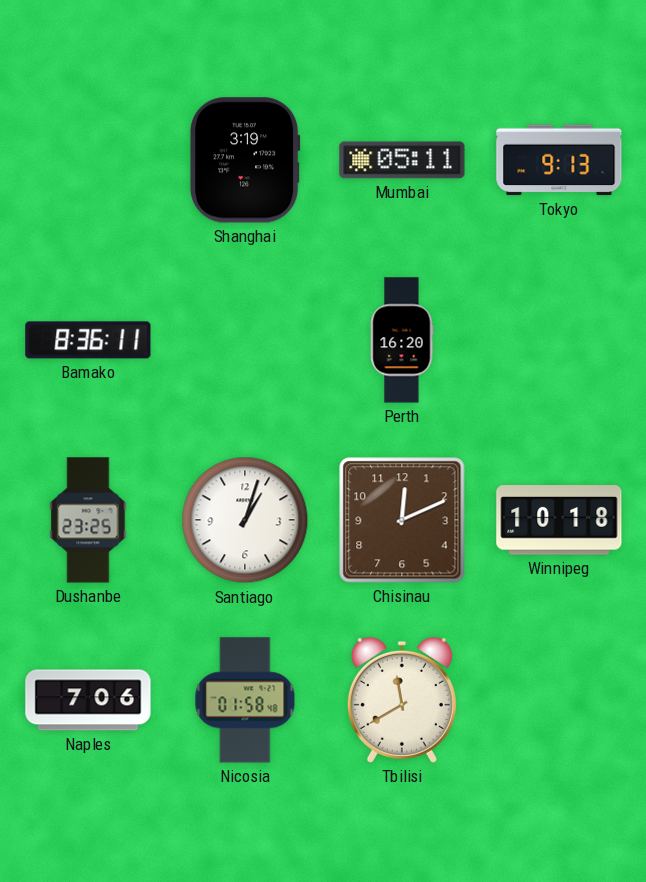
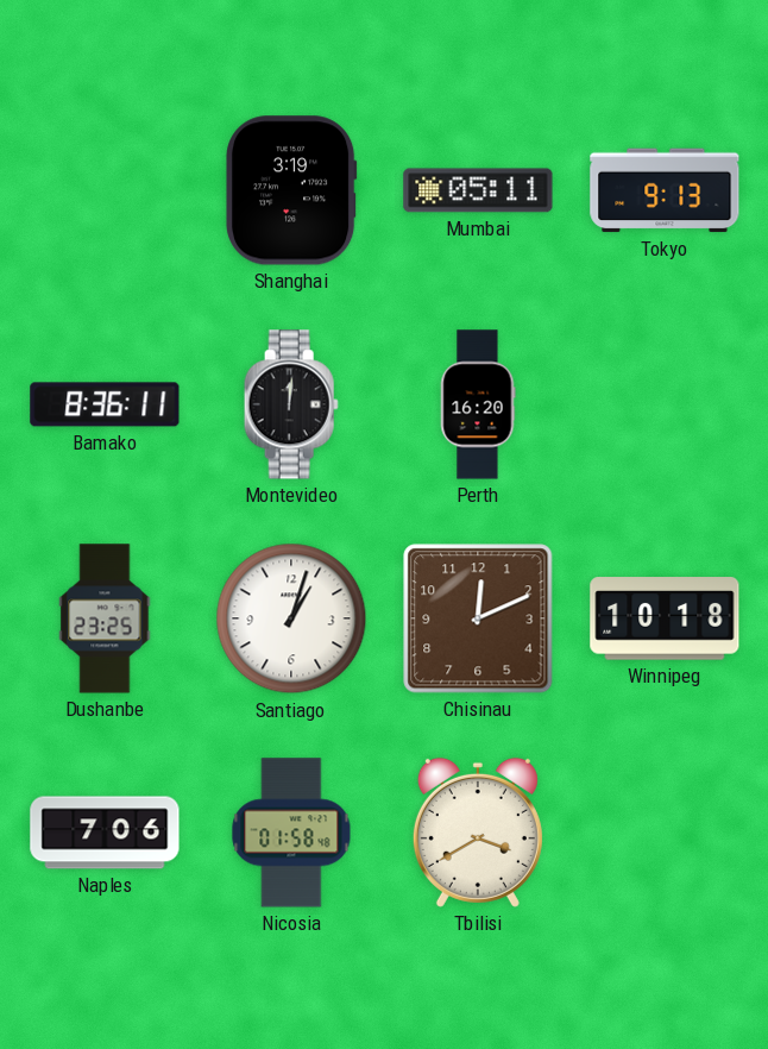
Montevideo: none -> 12:01
Tbilisi: 11:40 -> 3:40
